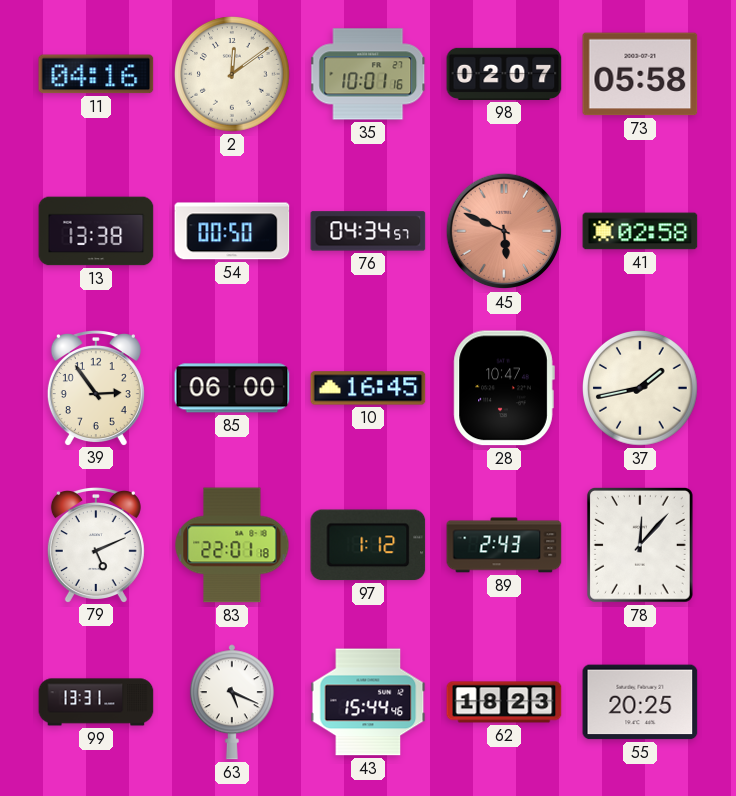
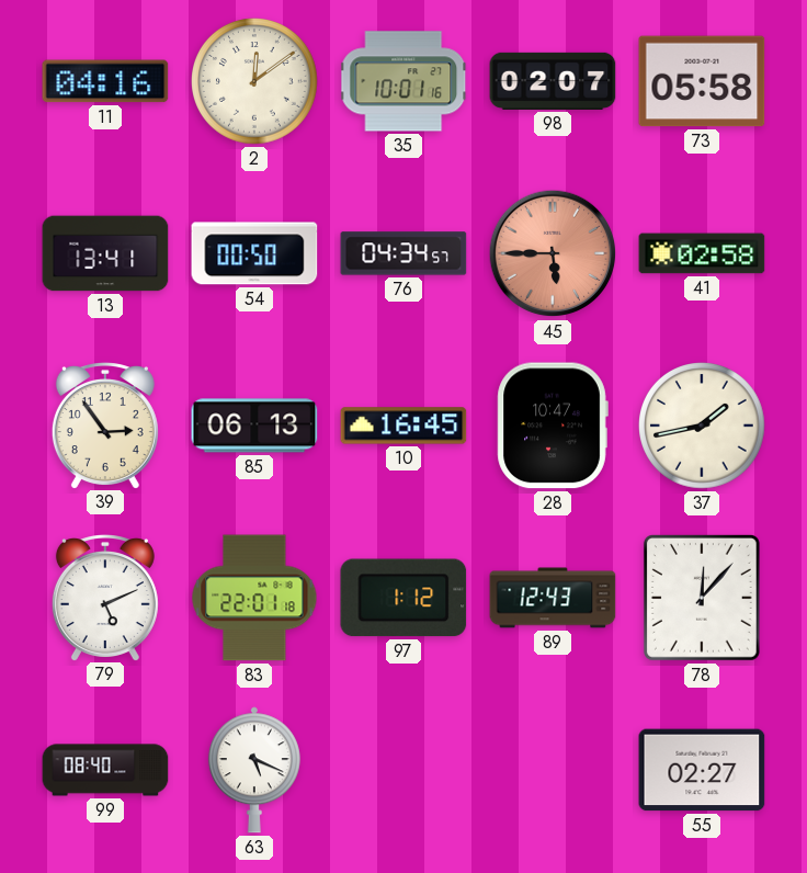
13: 13:38 -> 13:41
45: 5:49 -> 5:45
85: 06:00 -> 06:13
89: 2:43 -> 12:43
99: 13:31 -> 08:40
43: 15:44 -> none
62: 18:23 -> none
55: 20:25 -> 02:27
